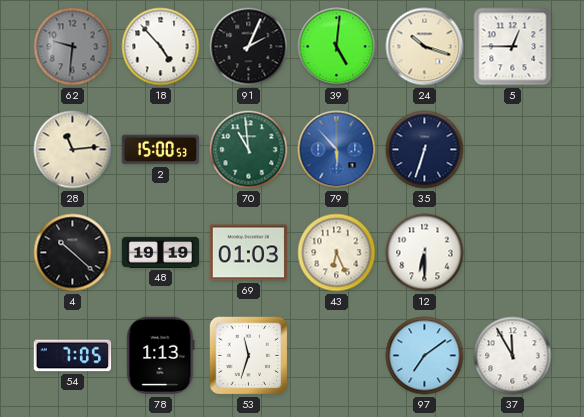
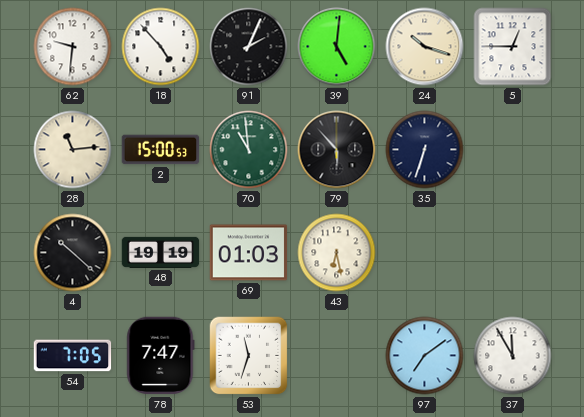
62 dial: grey -> white
79 dial: blue -> black
43: 6:26 -> 6:28
12: 6:30 -> none
78: 1:13 -> 7:47
